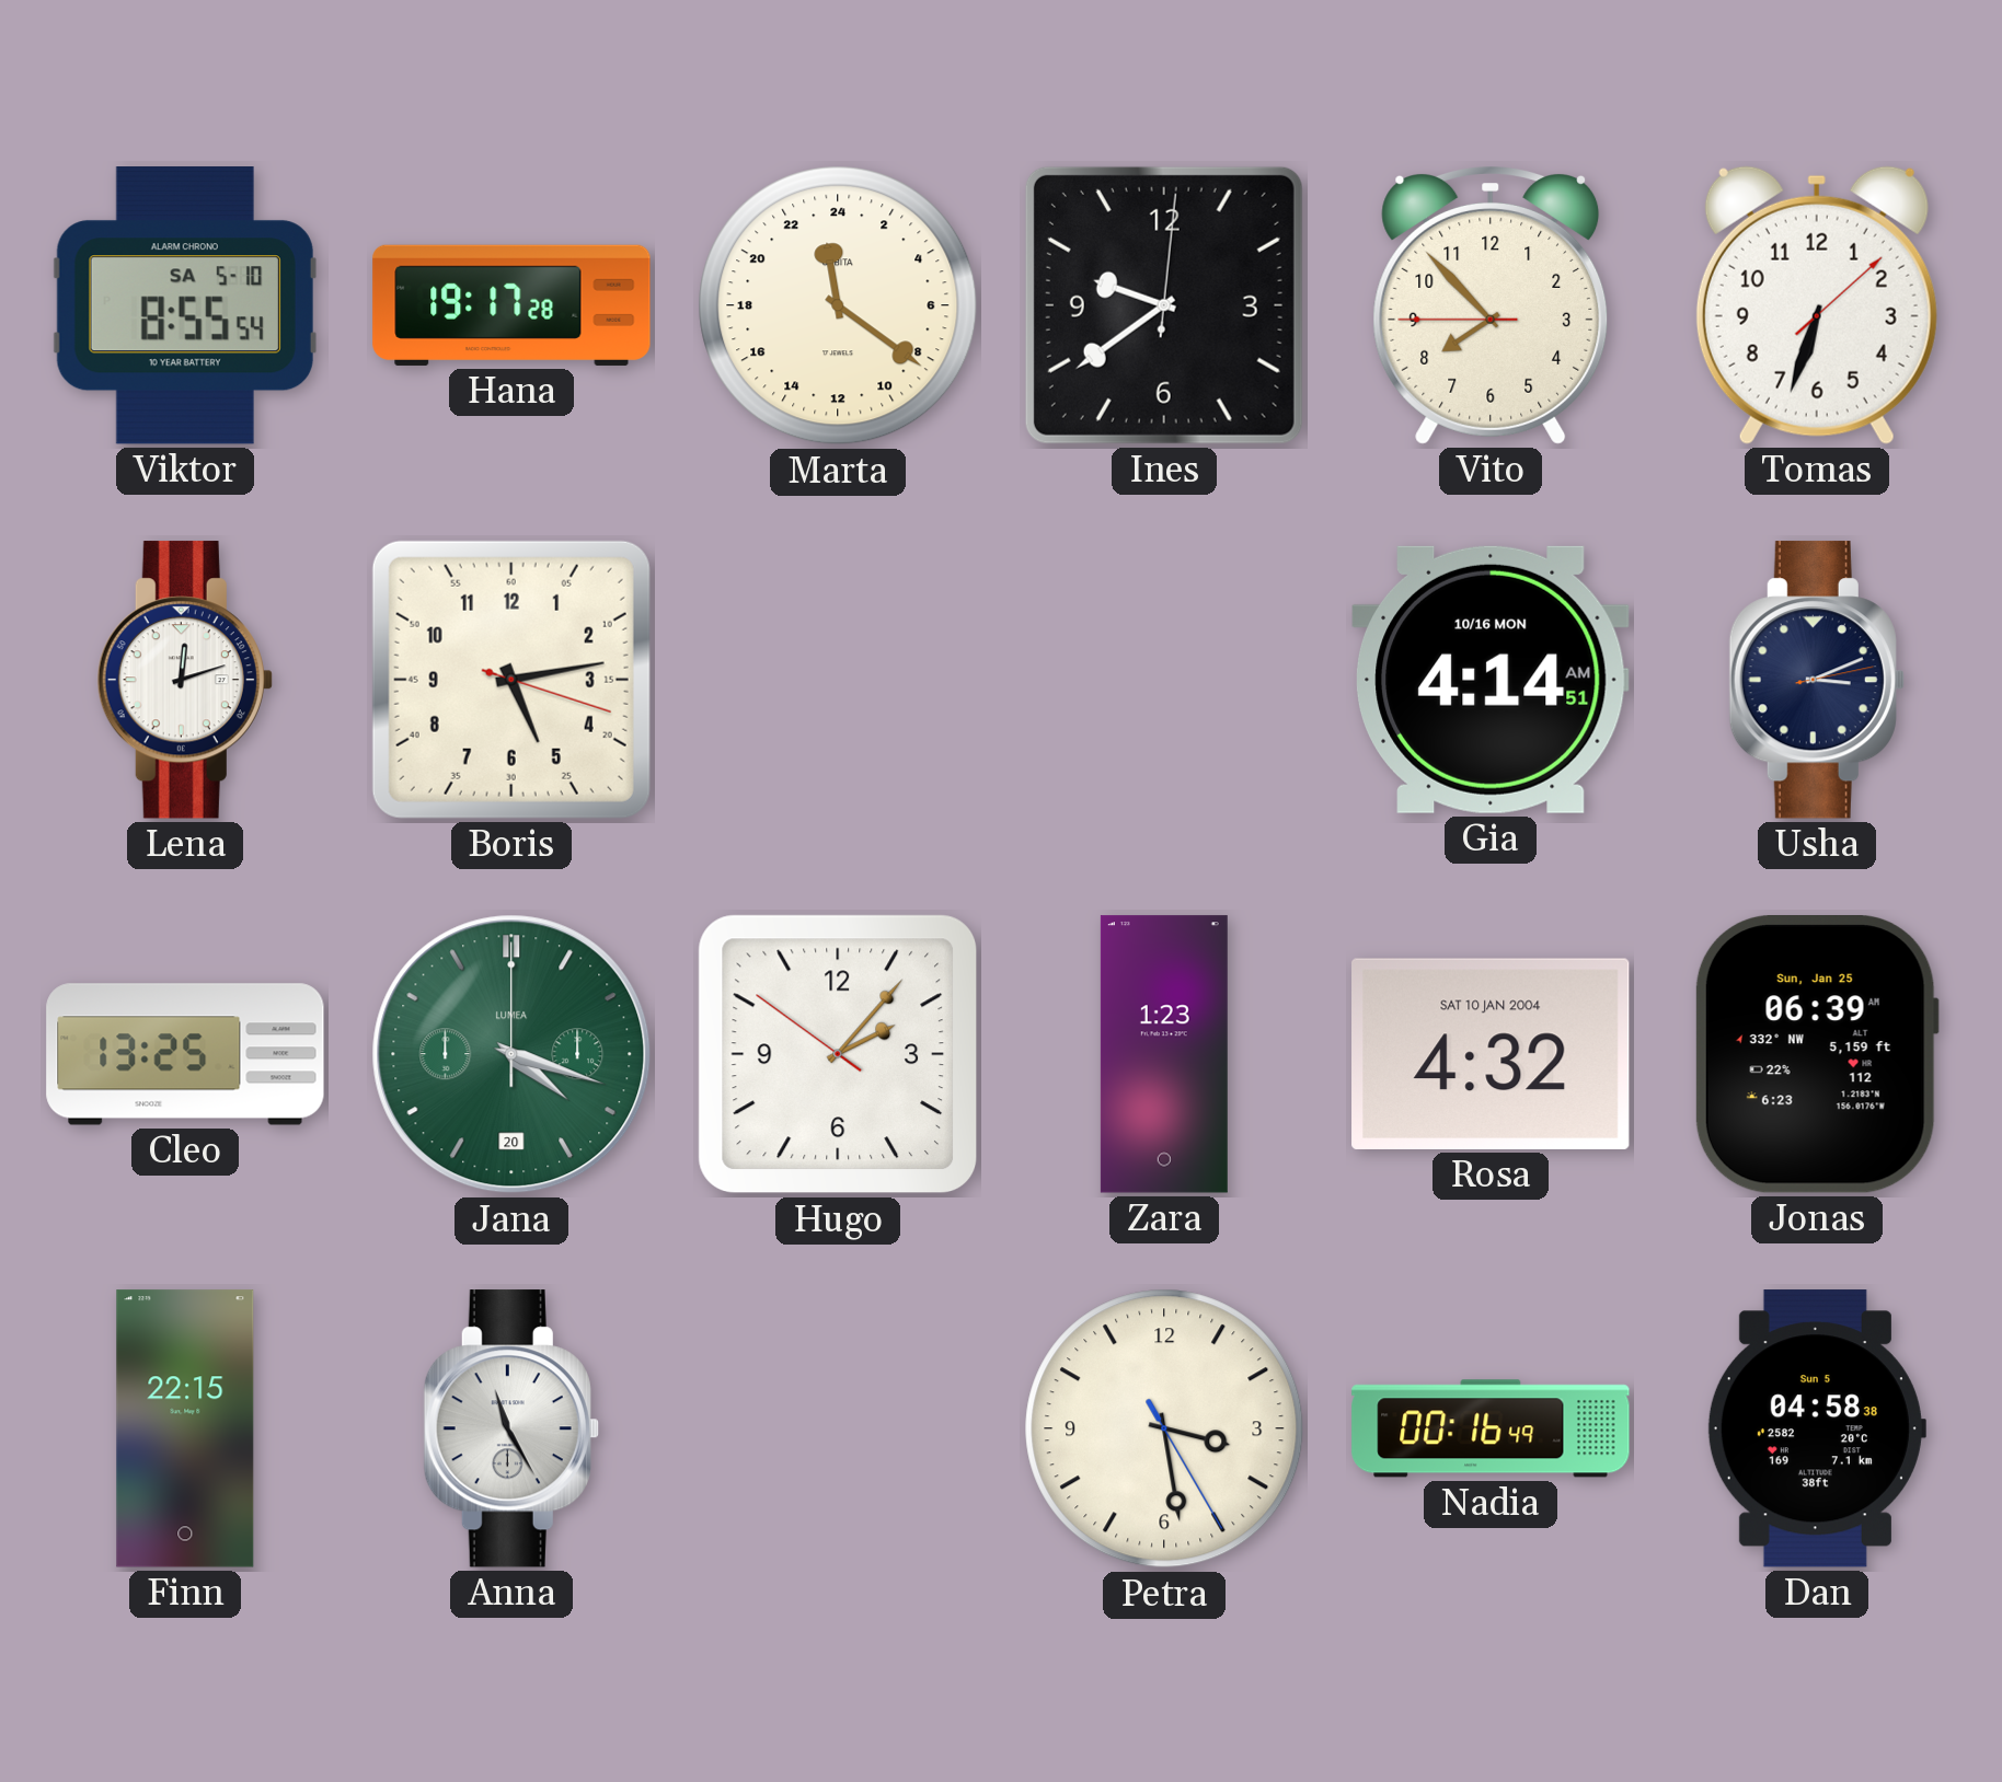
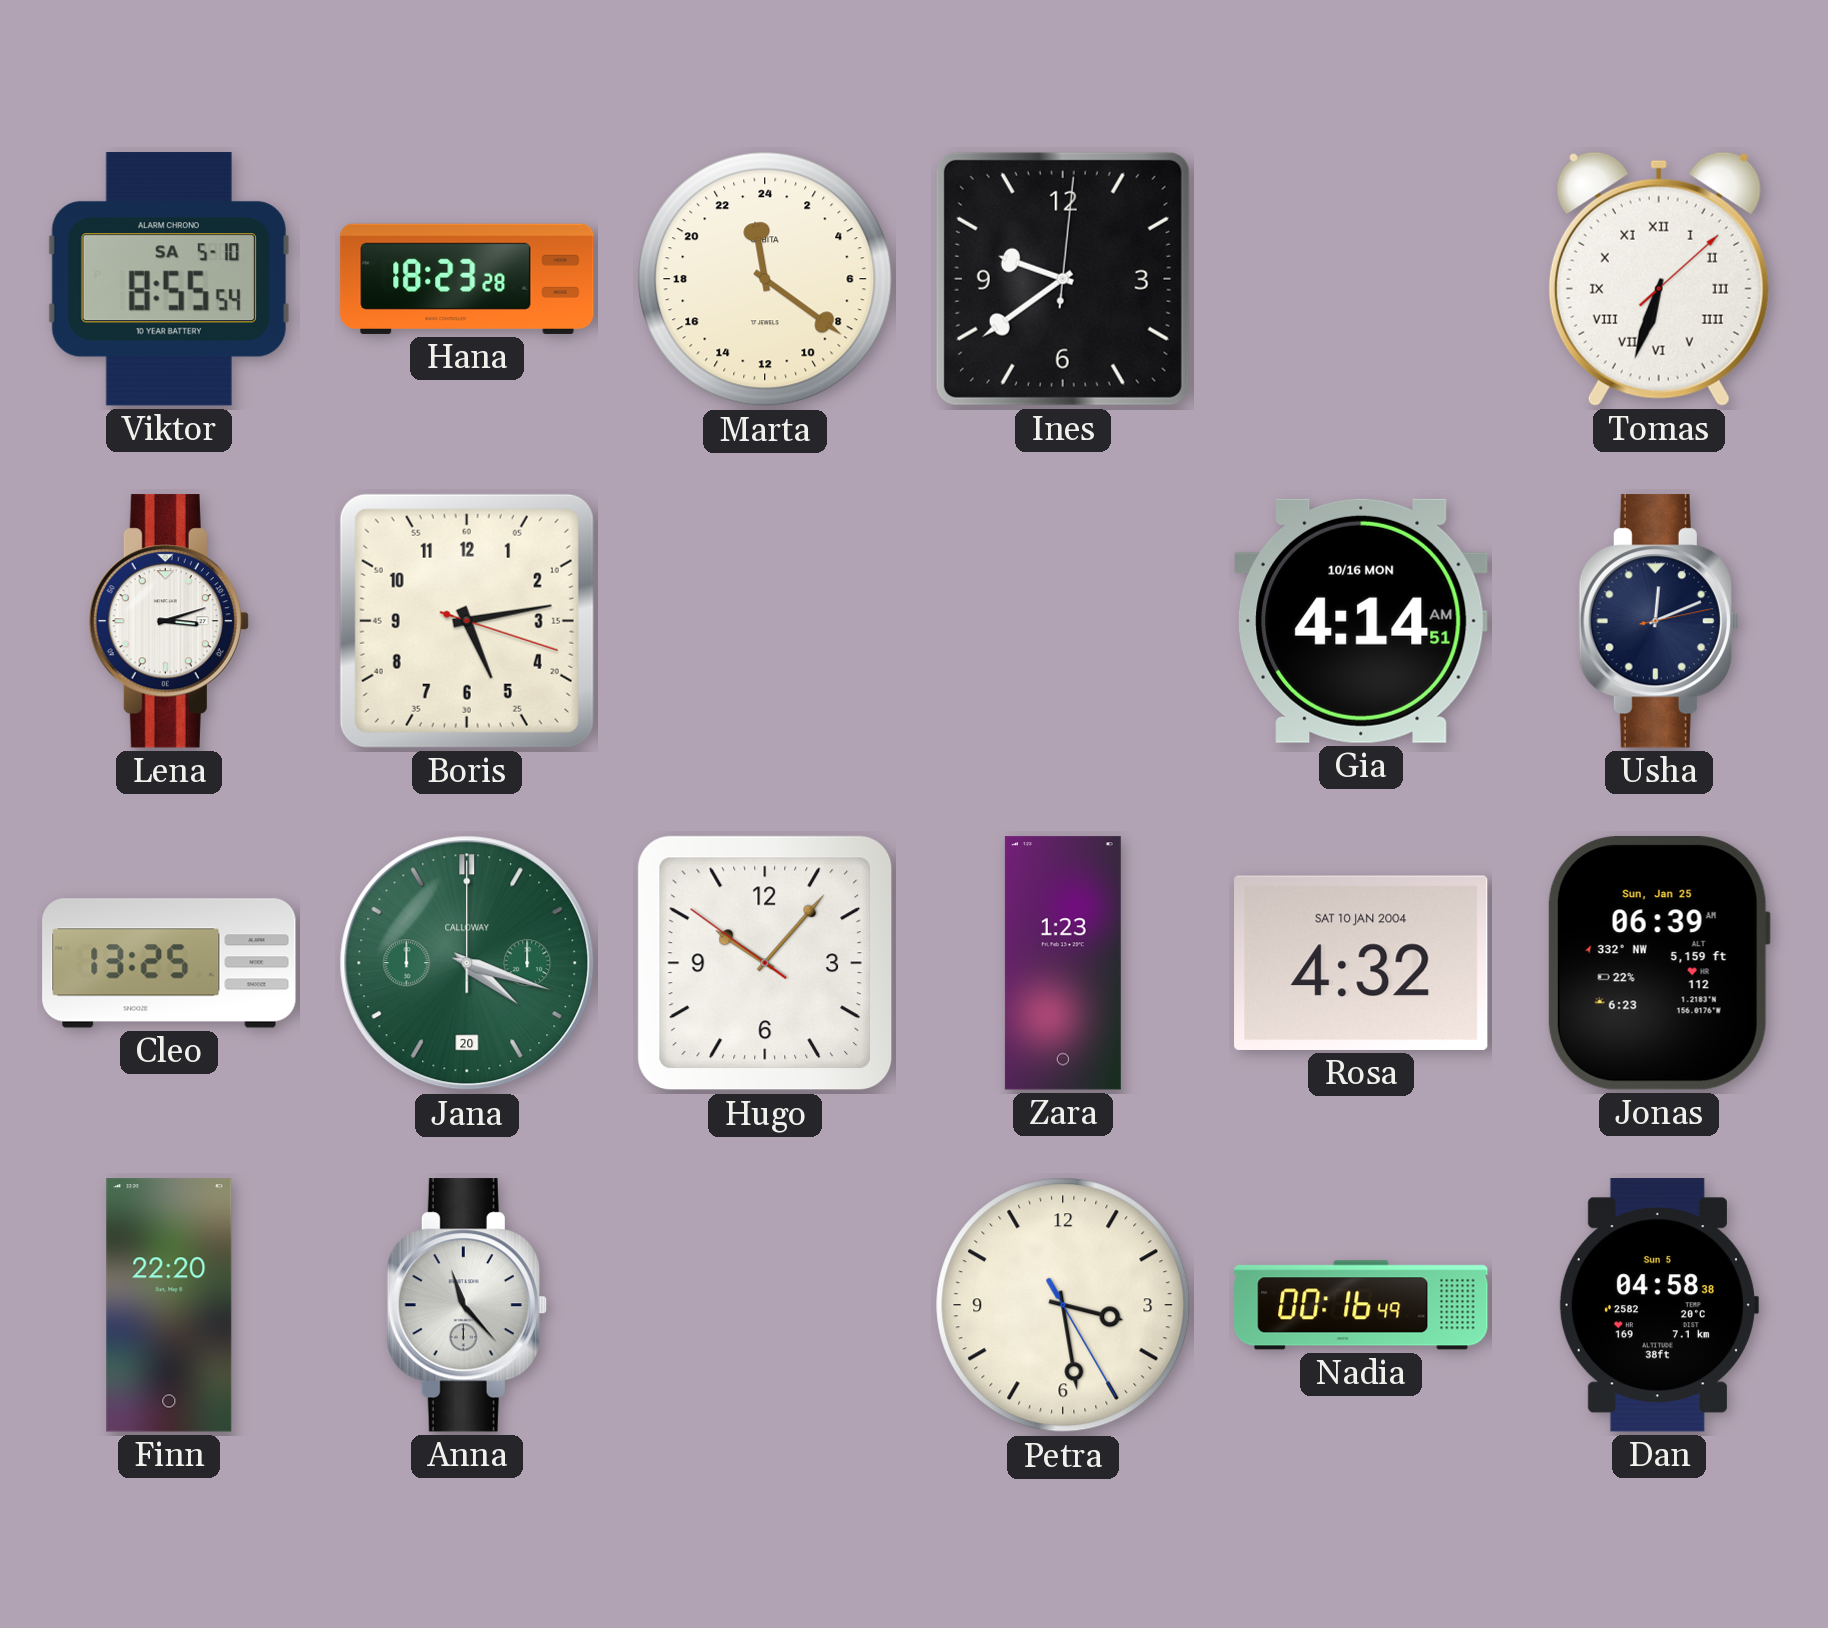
Hana: 19:17 -> 18:23
Vito: 7:52 -> none
Tomas numerals: Arabic -> Roman
Lena: 12:12 -> 3:12
Usha: 3:11 -> 12:11
Jana brand: LUMEA -> CALLOWAY
Hugo: 2:06 -> 10:06
Finn: 22:15 -> 22:20
Anna: 11:25 -> 11:23
